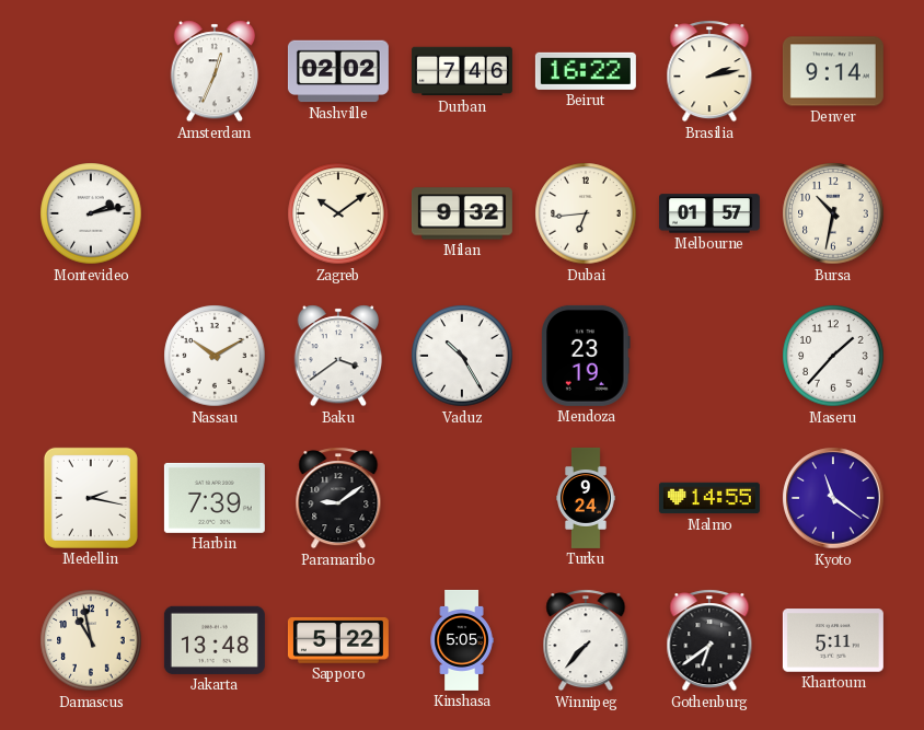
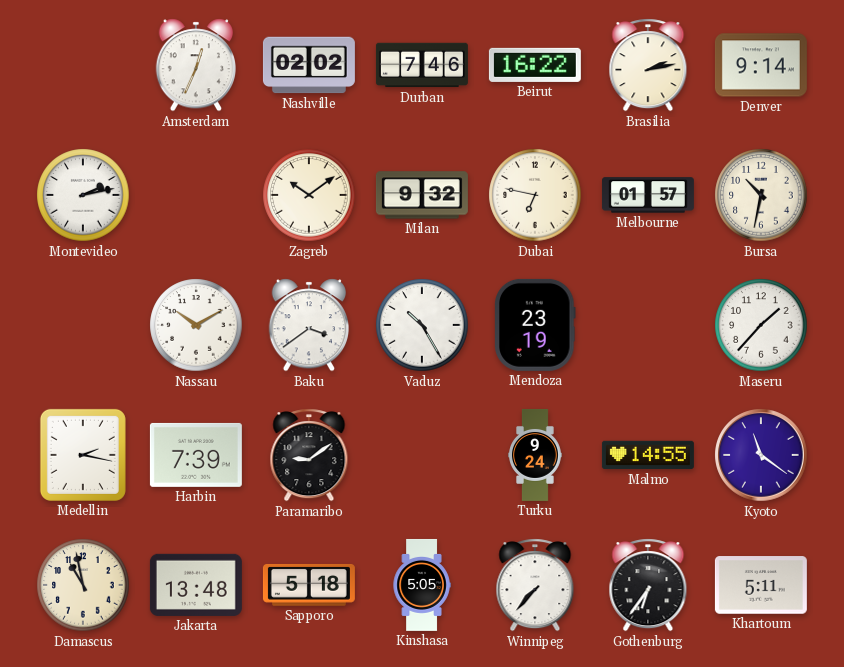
Dubai: 6:44 -> 6:47
Sapporo: 5:22 -> 5:18
Gothenburg: 6:39 -> 6:36
